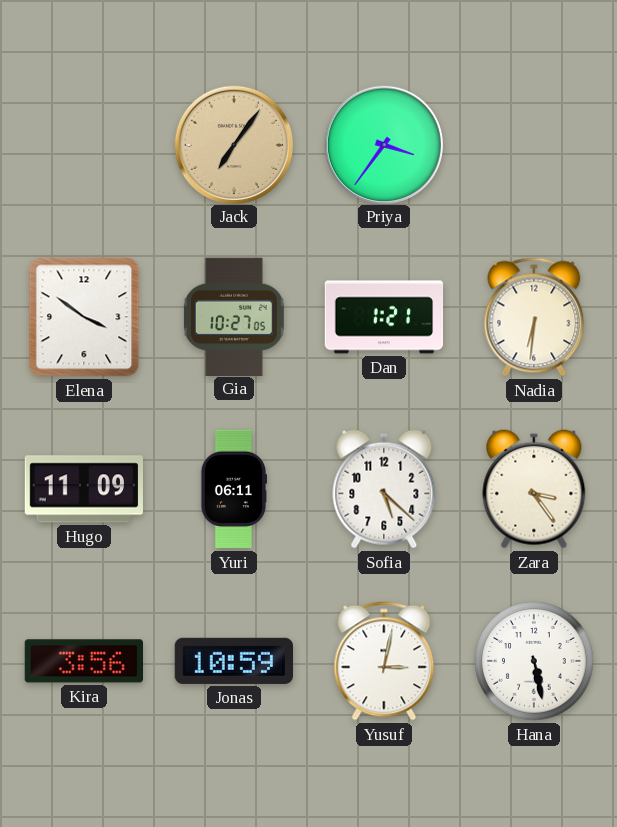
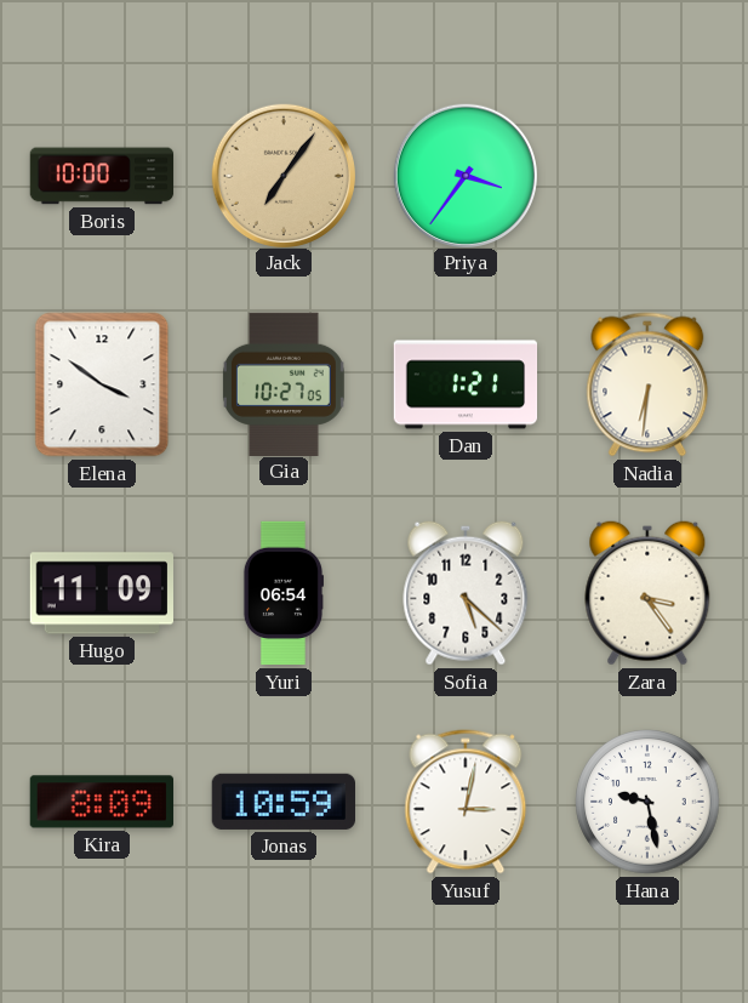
Boris: none -> 10:00
Yuri: 06:11 -> 06:54
Kira: 3:56 -> 8:09
Hana: 5:28 -> 9:28
